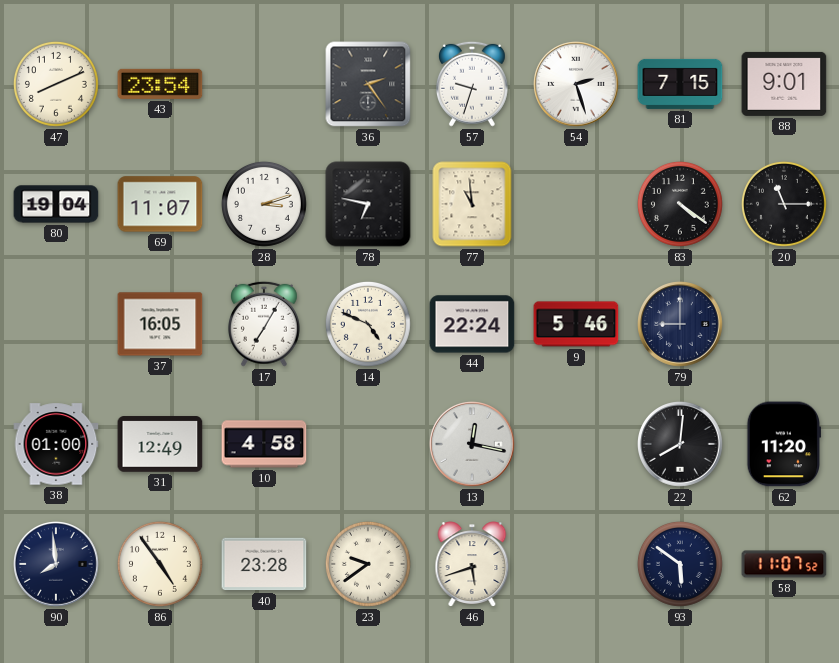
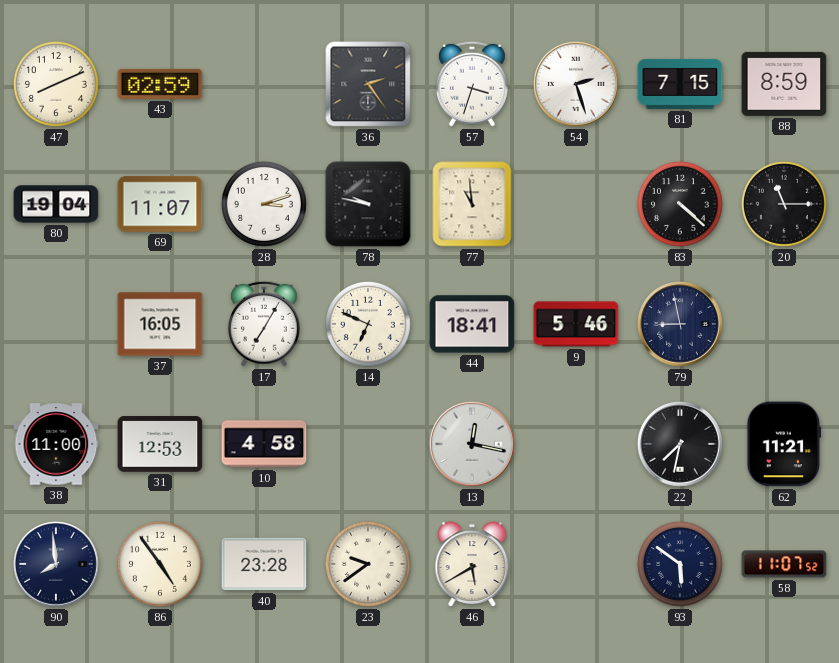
43: 23:54 -> 02:59
57: 9:33 -> 3:33
88: 9:01 -> 8:59
78: 6:47 -> 9:47
83: 4:21 -> 4:22
14: 4:49 -> 6:49
44: 22:24 -> 18:41
79: 9:00 -> 8:58
38: 01:00 -> 11:00
31: 12:49 -> 12:53
22: 8:01 -> 7:32
62: 11:20 -> 11:21
46: 5:42 -> 5:40
